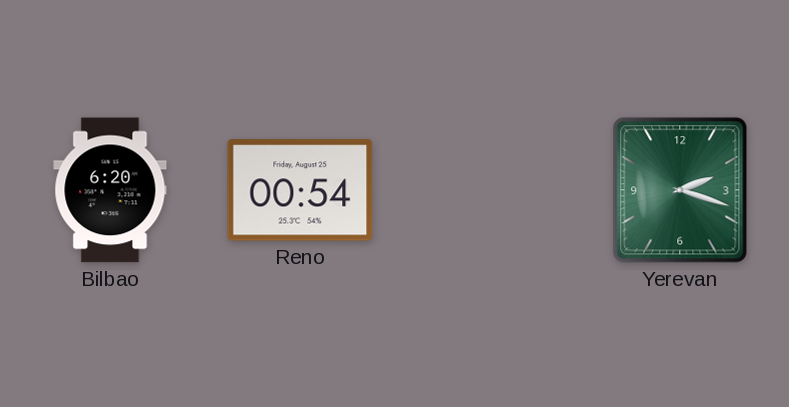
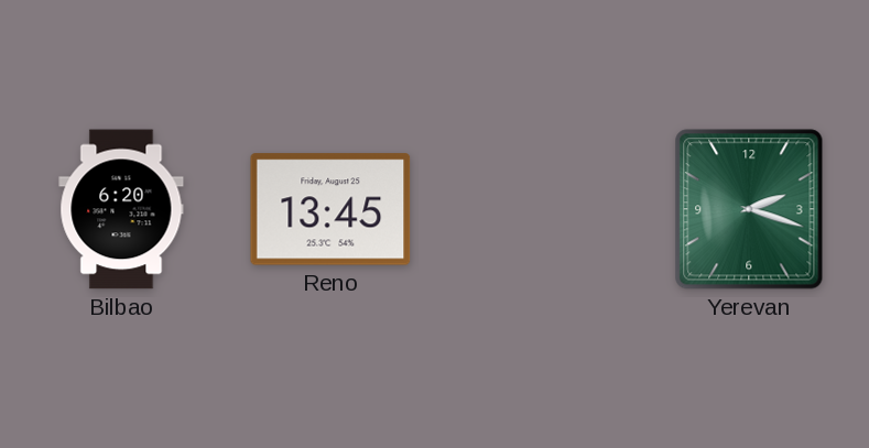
Reno: 00:54 -> 13:45
